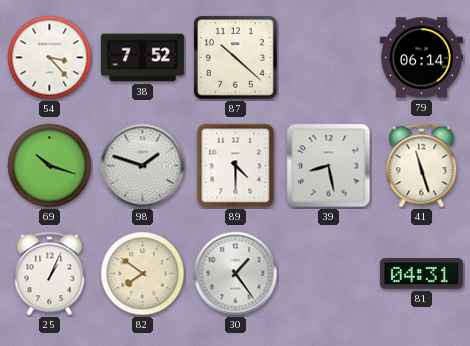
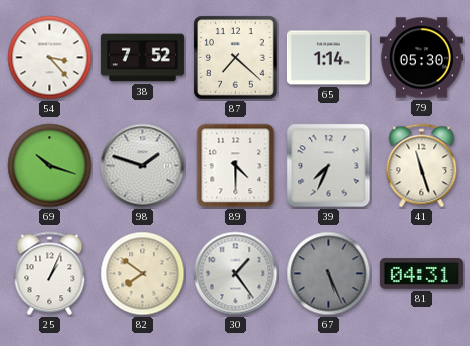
87: 10:22 -> 7:22
65: none -> 1:14
79: 06:14 -> 05:30
39: 8:28 -> 7:34
67: none -> 5:26
